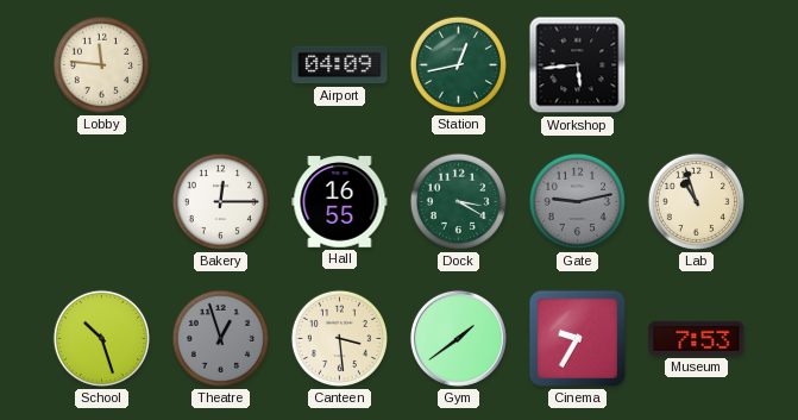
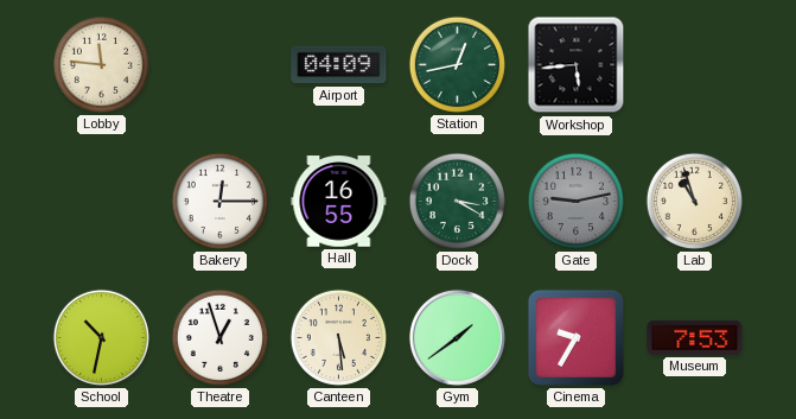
School: 10:27 -> 10:32
Theatre dial: grey -> white
Canteen: 3:29 -> 5:29
